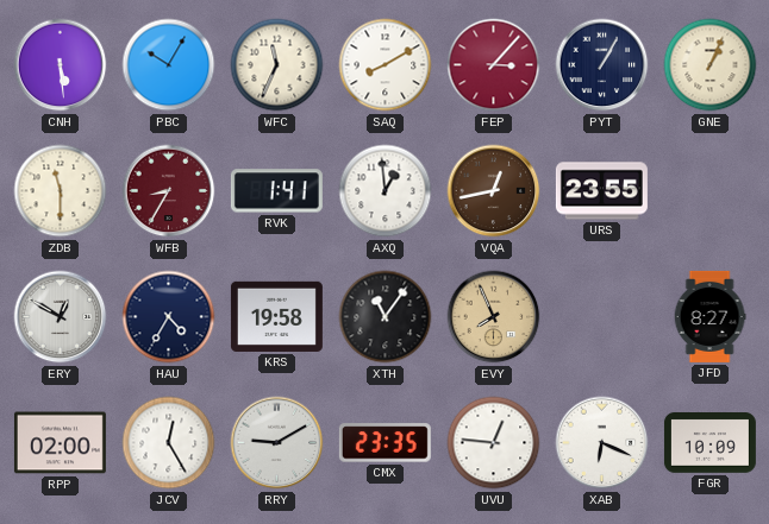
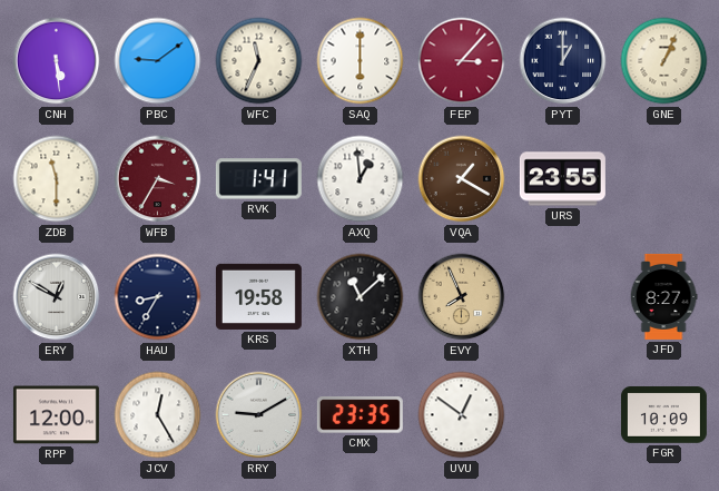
PBC: 10:05 -> 9:09
SAQ: 8:10 -> 6:00
PYT: 1:05 -> 1:00
WFB: 8:35 -> 3:35
VQA: 12:43 -> 1:20
HAU: 4:35 -> 8:35
XTH: 11:06 -> 11:08
RPP: 02:00 -> 12:00
UVU: 12:46 -> 12:51
XAB: 6:19 -> none
